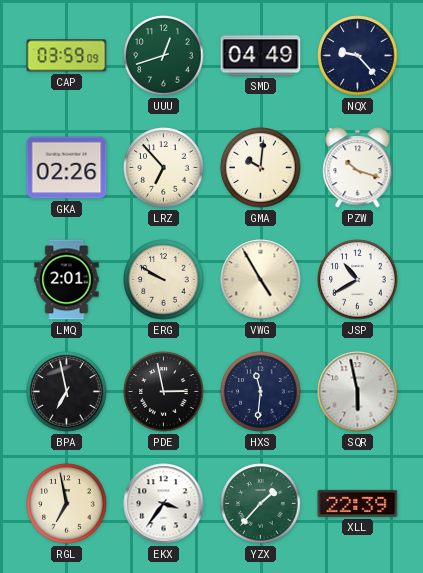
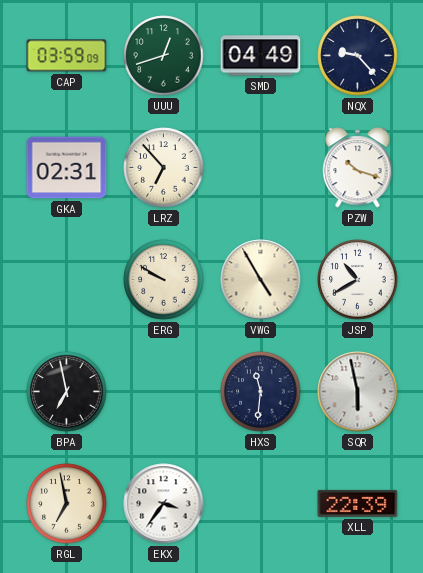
GKA: 02:26 -> 02:31
GMA: 10:01 -> none
LMQ: 2:01 -> none
PDE: 2:58 -> none
YZX: 1:37 -> none
